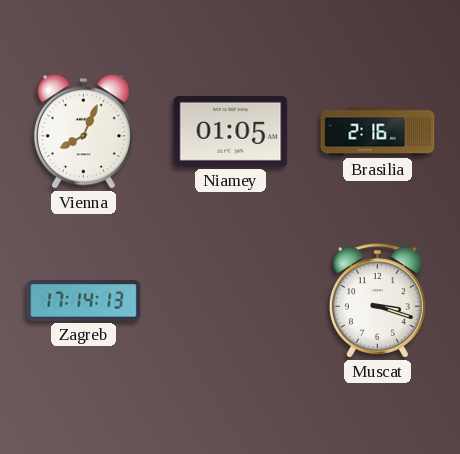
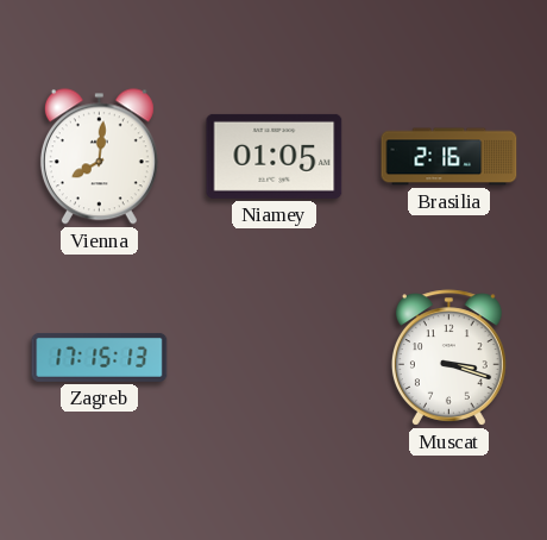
Vienna: 8:04 -> 8:01
Zagreb: 17:14 -> 17:15
